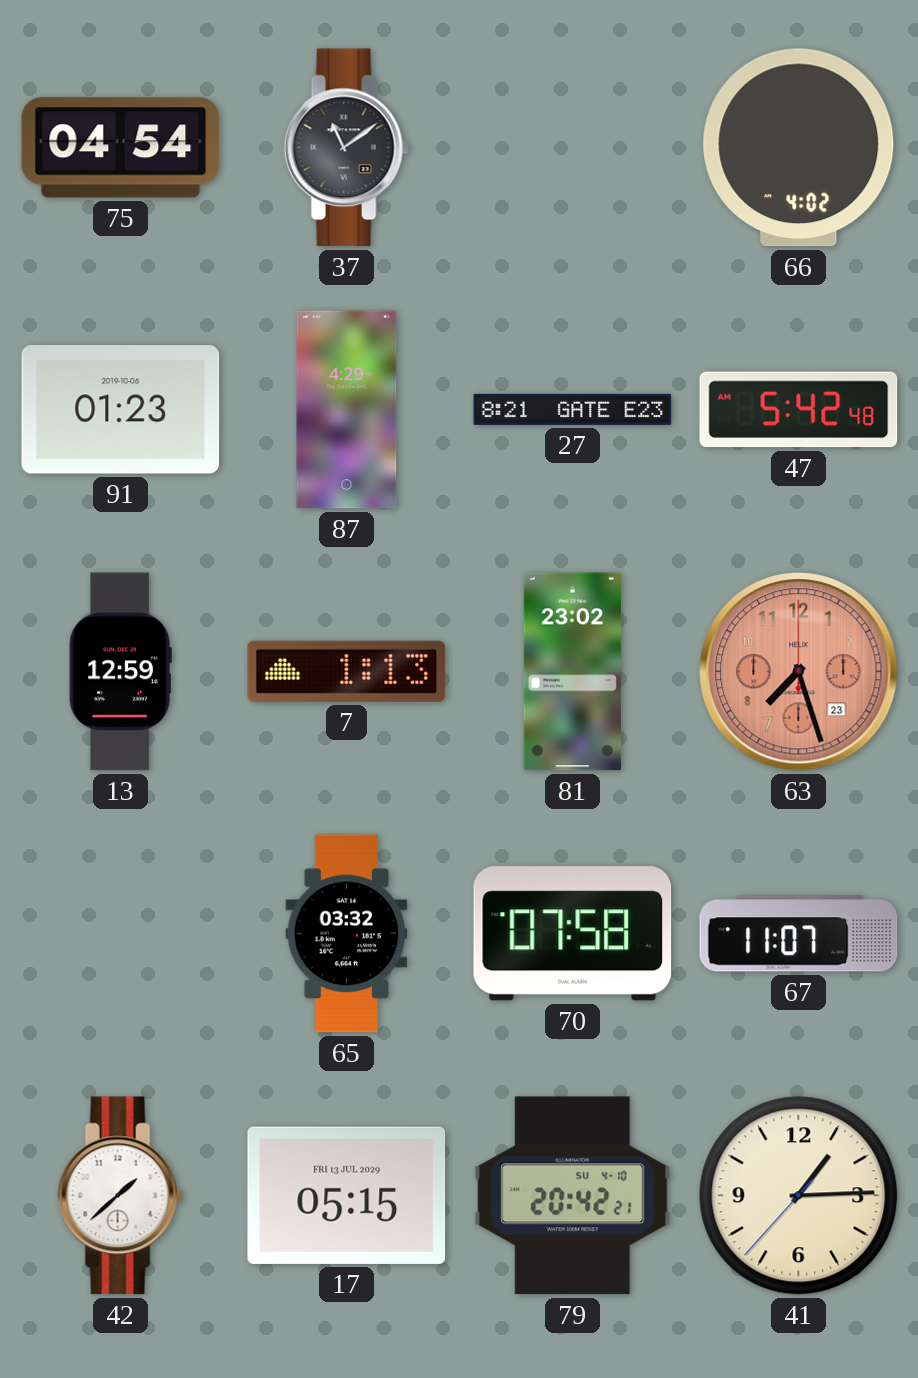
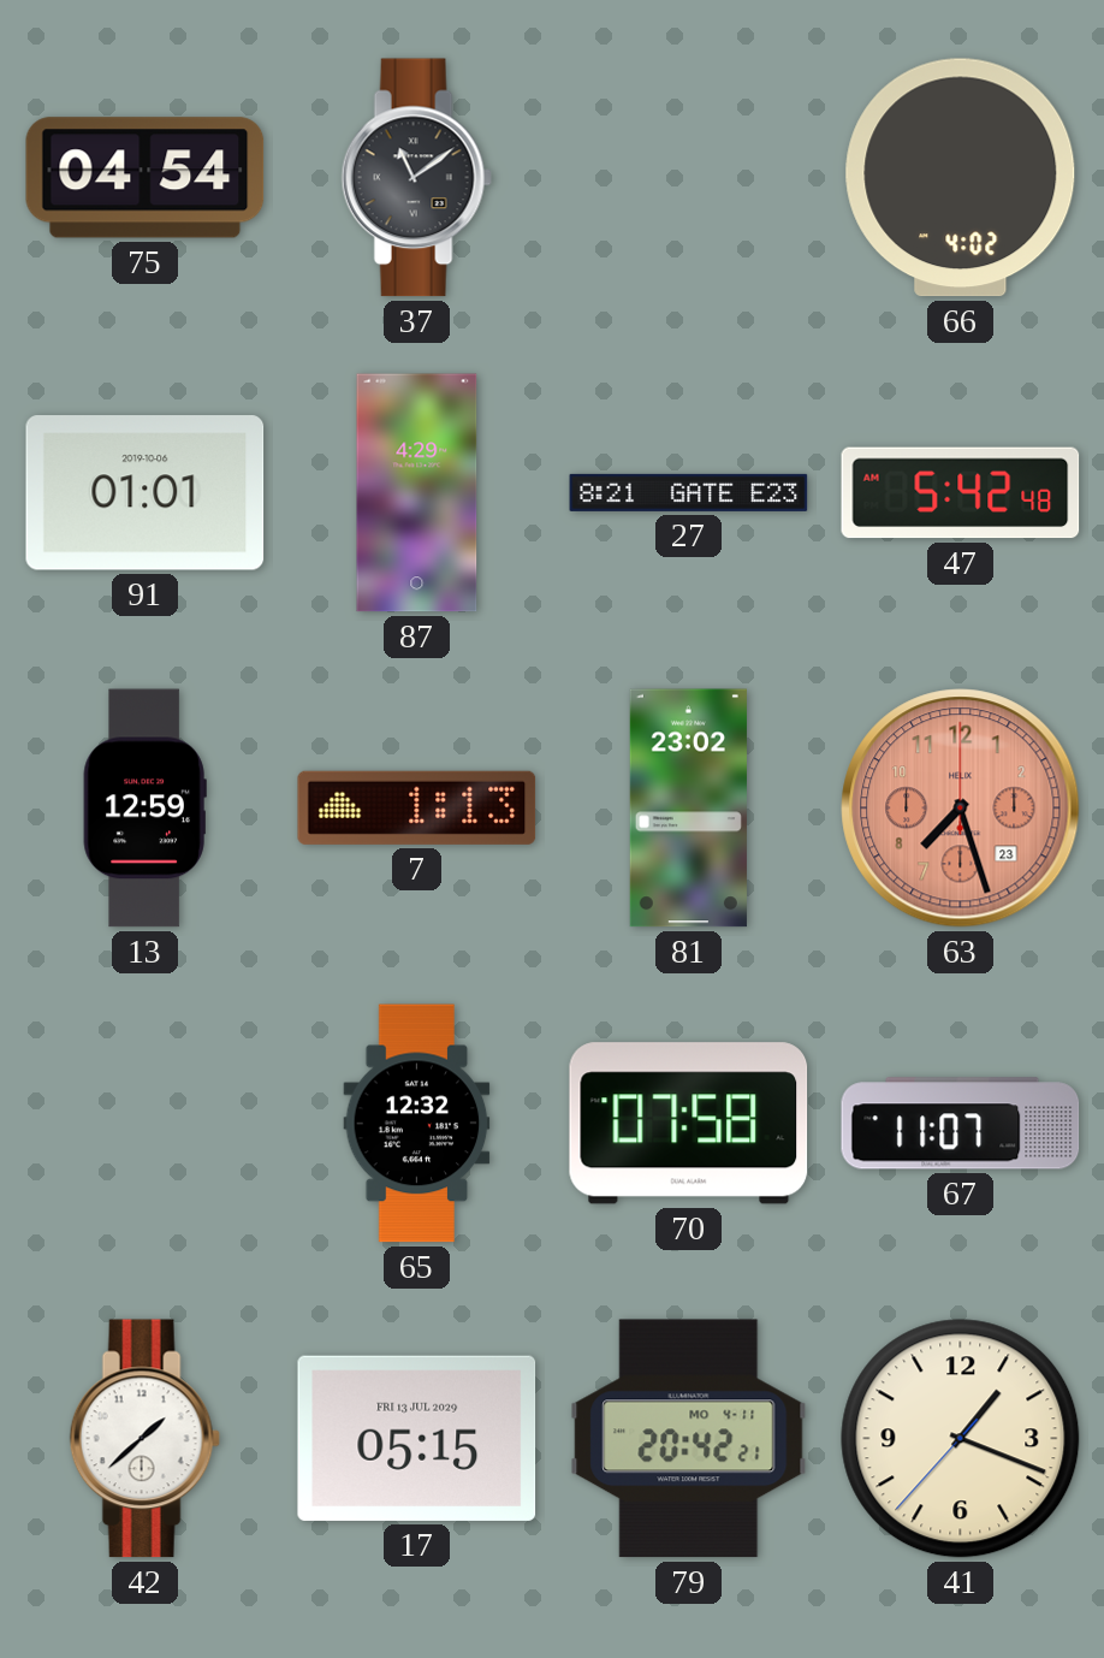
91: 01:23 -> 01:01
65: 03:32 -> 12:32
79 date: SU 4-10 -> MO 4-11
41: 1:14 -> 1:18
